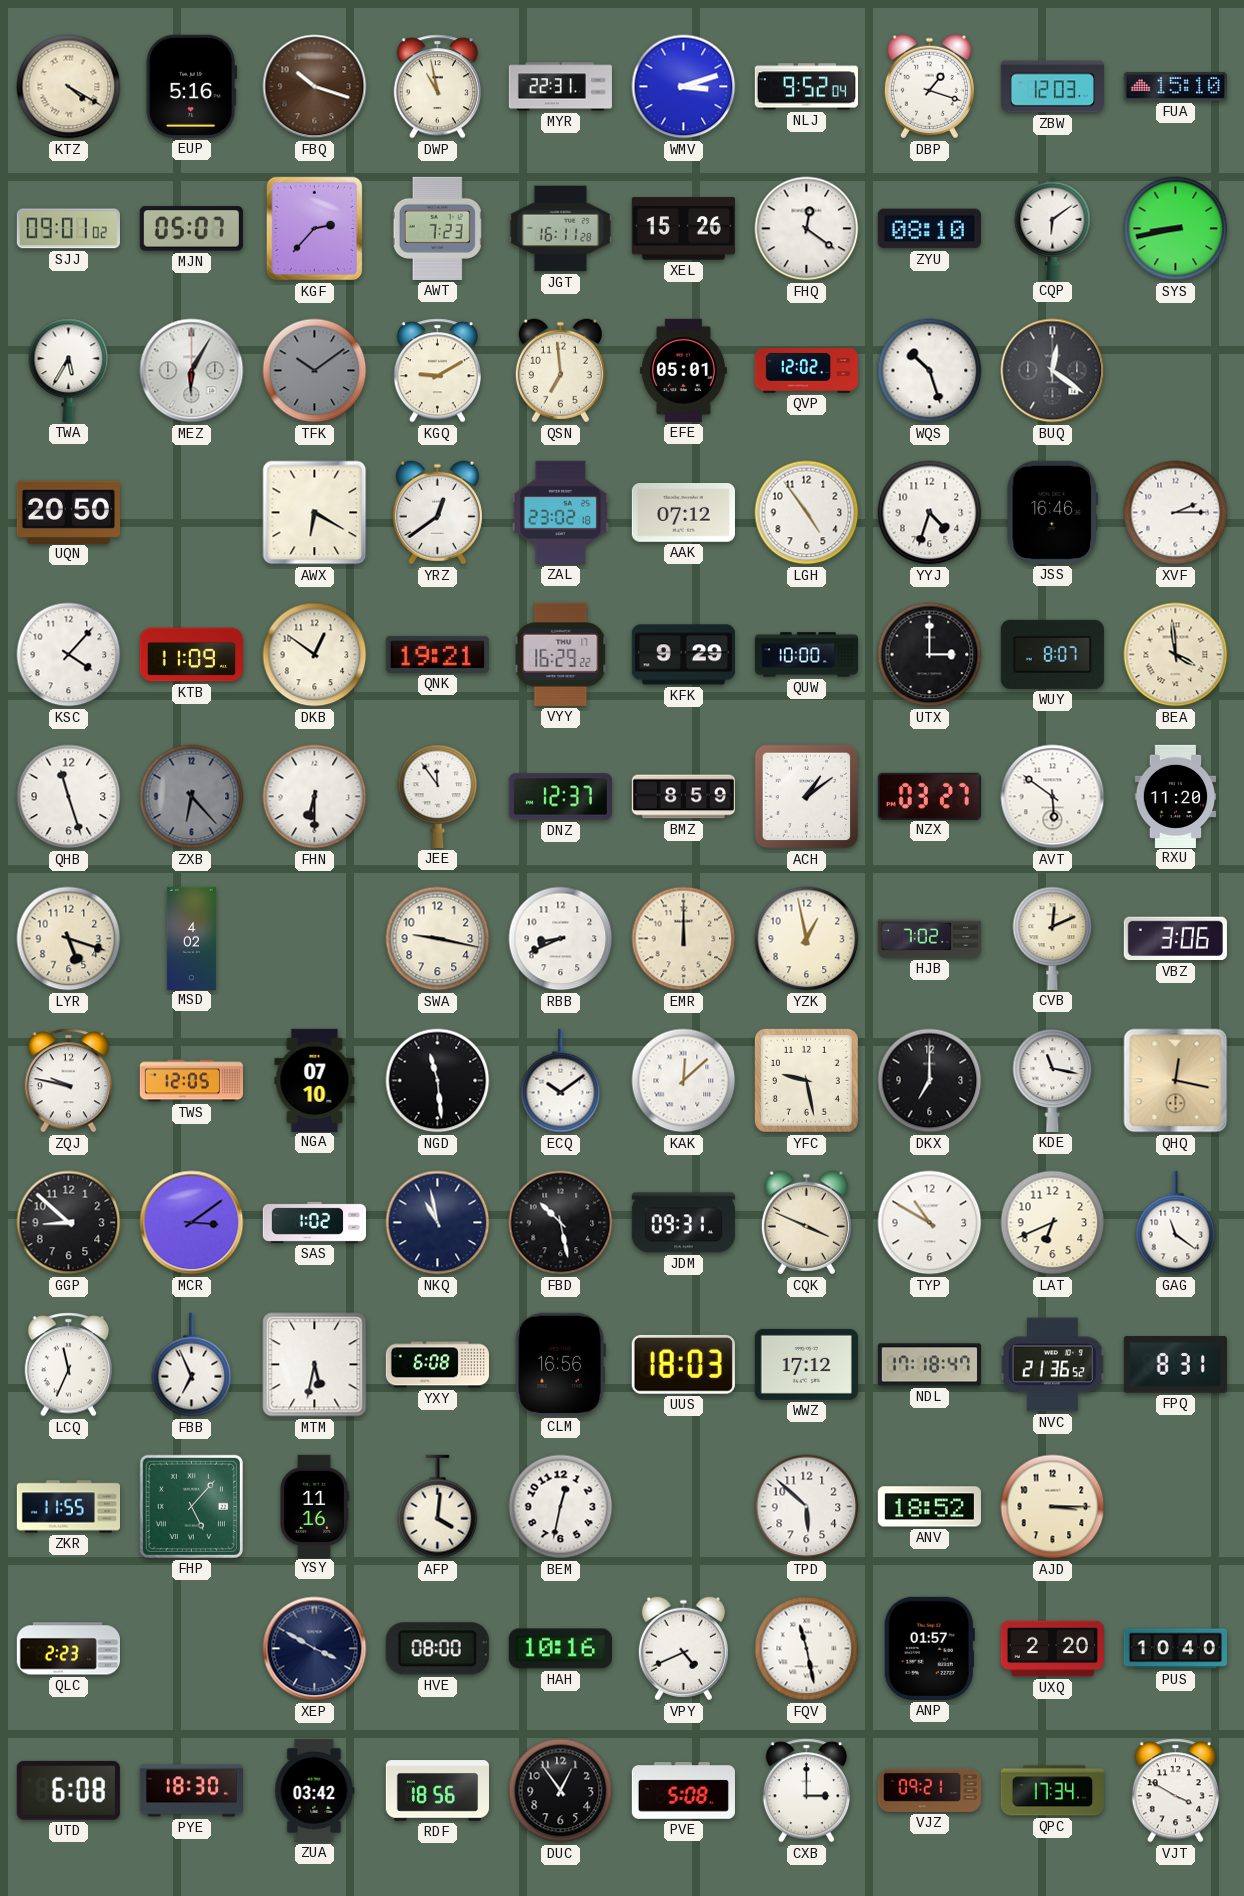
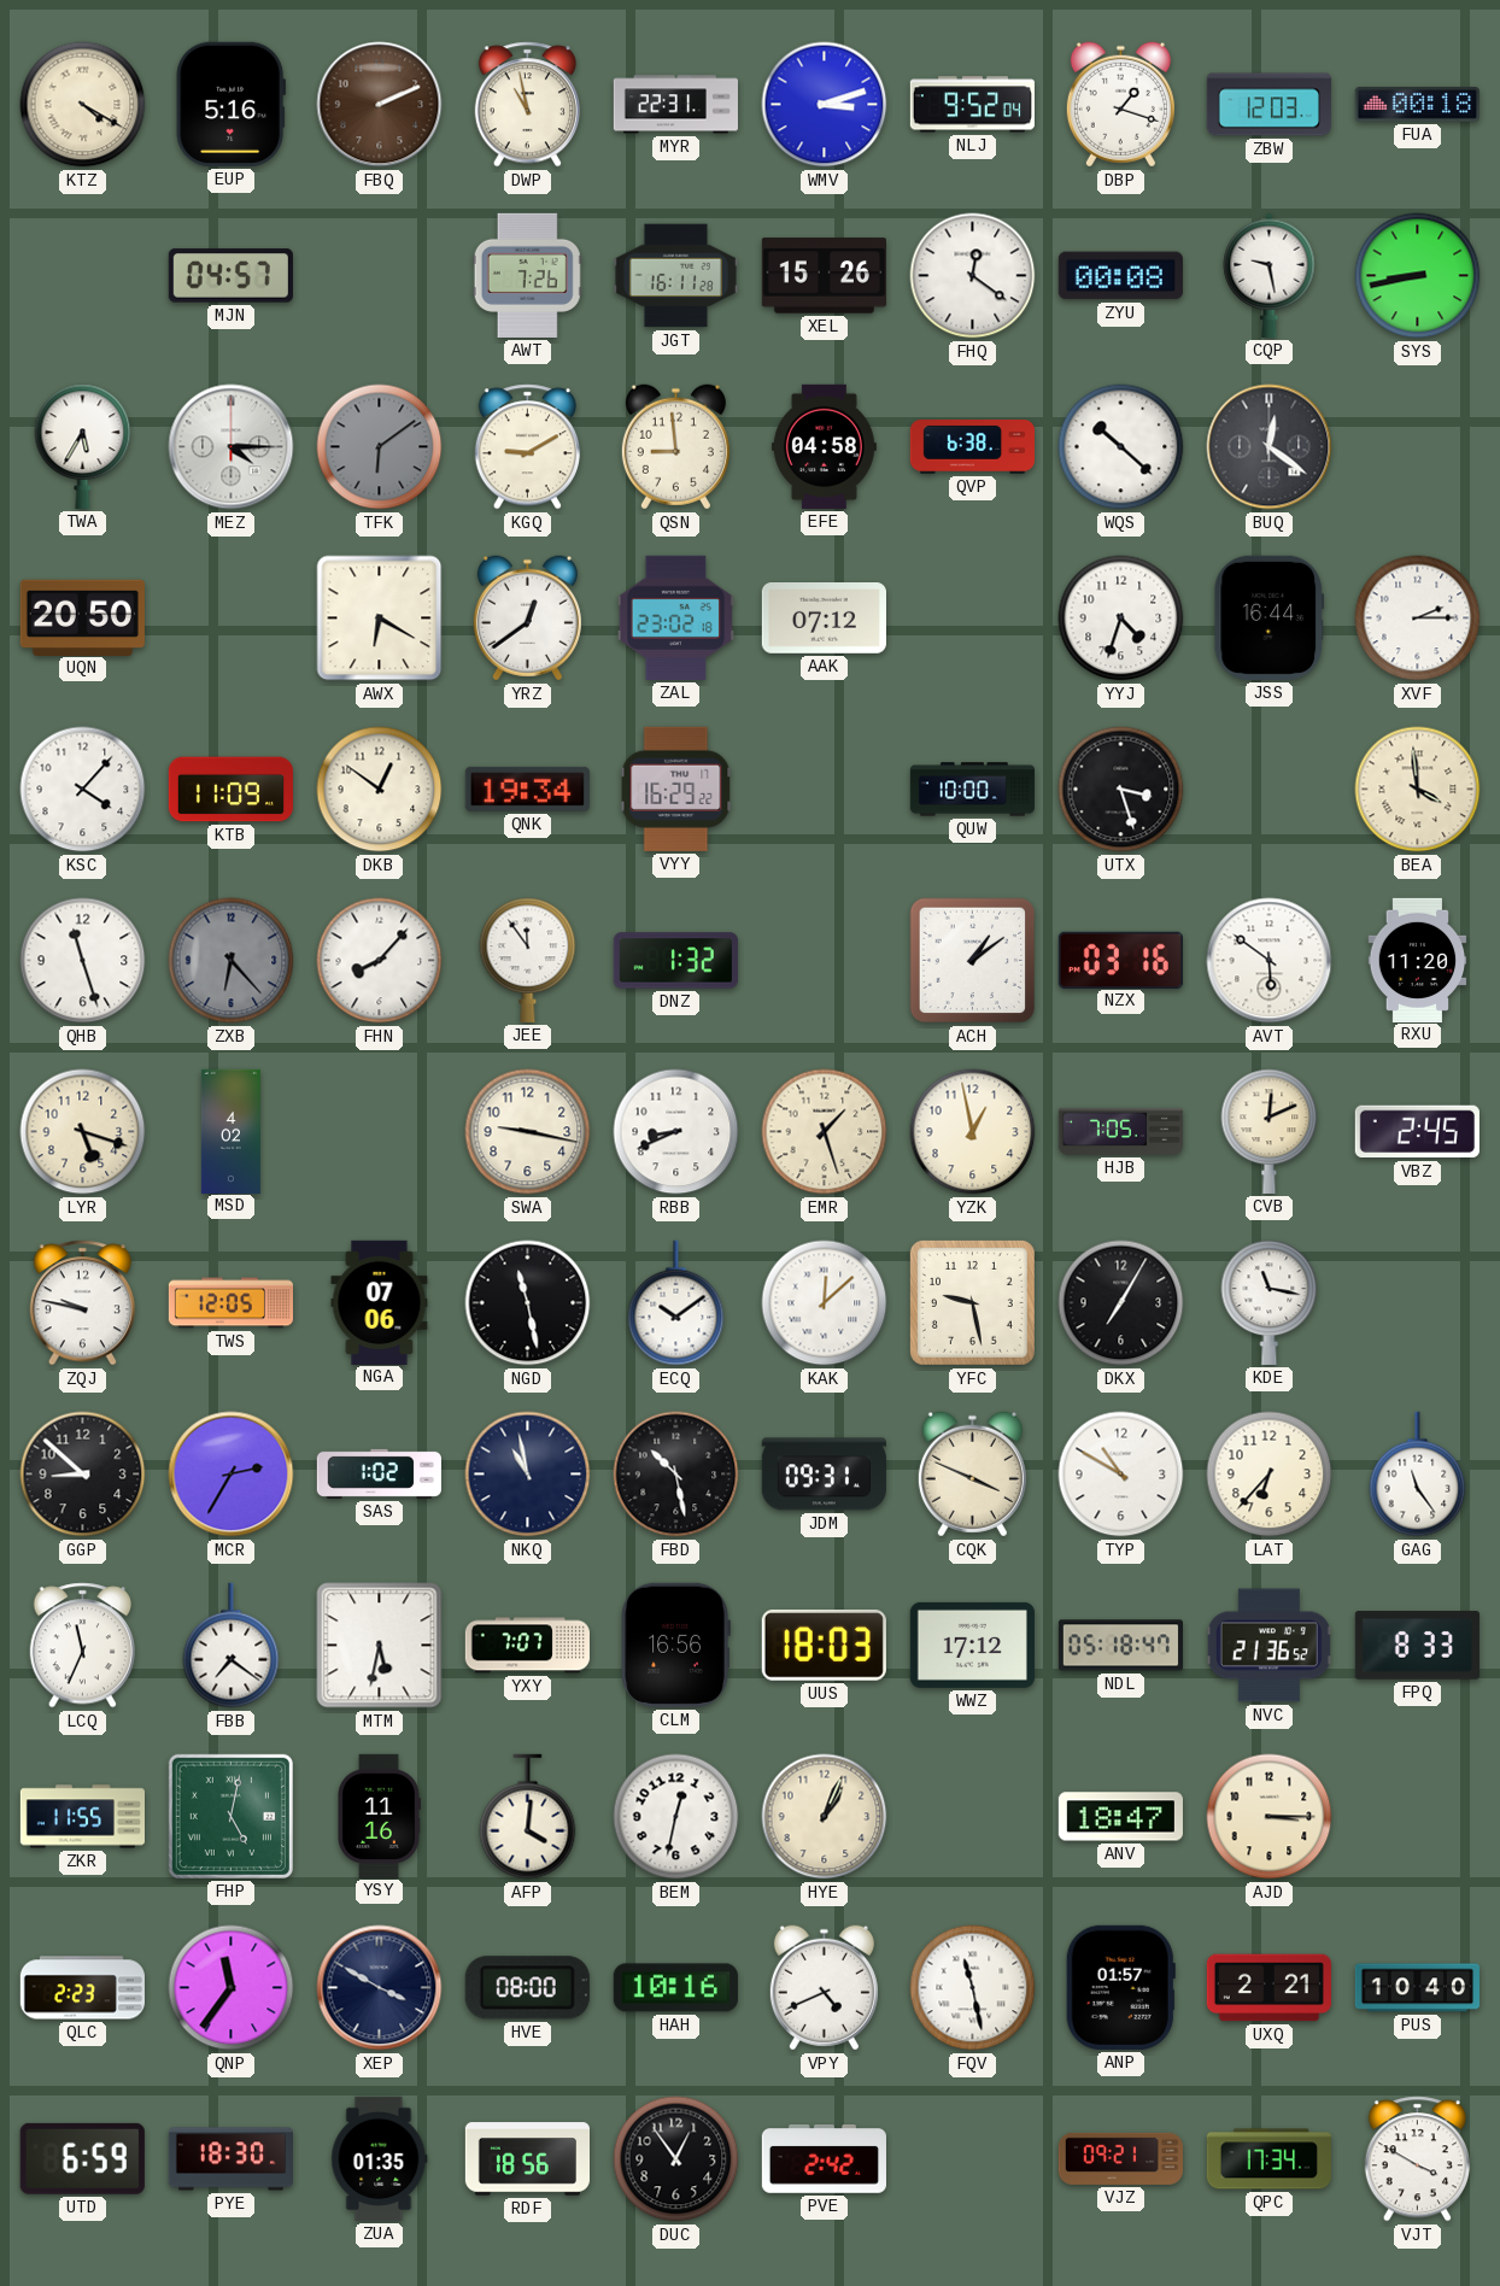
FBQ: 10:18 -> 2:11
FUA: 15:10 -> 00:18
SJJ: 09:01 -> none
MJN: 05:07 -> 04:57
KGF: 2:37 -> none
AWT: 7:23 -> 7:26
ZYU: 08:10 -> 00:08
CQP: 6:09 -> 9:28
MEZ: 6:05 -> 4:15
TFK: 10:09 -> 6:09
QSN: 6:59 -> 8:59
EFE: 05:01 -> 04:58
QVP: 12:02 -> 6:38
WQS: 10:27 -> 10:22
LGH: 4:54 -> none
JSS: 16:46 -> 16:44
QNK: 19:21 -> 19:34
KFK: 9:29 -> none
UTX: 3:00 -> 3:27
WUY: 8:07 -> none
FHN: 6:30 -> 8:07
DNZ: 12:37 -> 1:32
BMZ: 8:59 -> none
NZX: 03:27 -> 03:16
EMR: 12:00 -> 1:27
HJB: 7:02 -> 7:05
VBZ: 3:06 -> 2:45
NGA: 07:10 -> 07:06
NGD: 11:29 -> 11:28
DKX: 7:00 -> 7:05
QHQ: 12:17 -> none
MCR: 3:09 -> 2:35
LAT: 6:41 -> 6:37
GAG: 11:21 -> 11:24
FBB: 6:56 -> 7:21
YXY: 6:08 -> 7:07
NDL: 17:18 -> 05:18
FPQ: 8:31 -> 8:33
FHP: 5:07 -> 5:02
HYE: none -> 1:04
TPD: 5:52 -> none
ANV: 18:52 -> 18:47
QNP: none -> 11:36
UXQ: 2:20 -> 2:21
UTD: 6:08 -> 6:59
ZUA: 03:42 -> 01:35
PVE: 5:08 -> 2:42
CXB: 3:00 -> none
